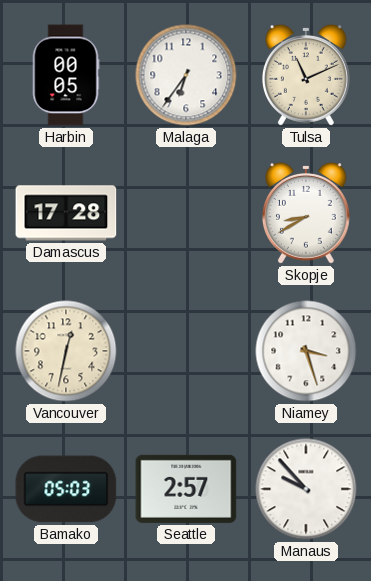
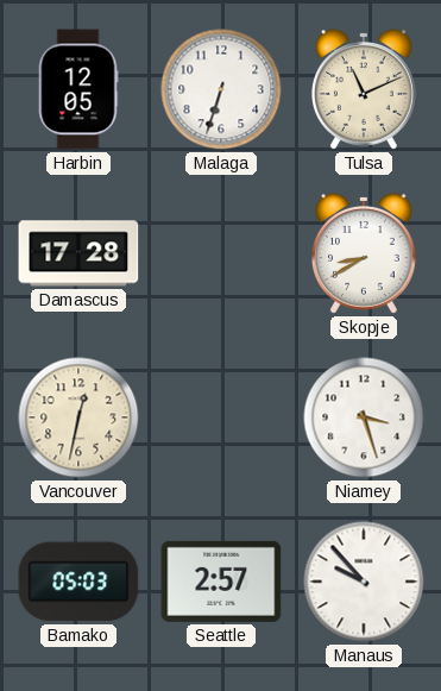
Harbin: 00:05 -> 12:05
Malaga: 6:36 -> 6:33
